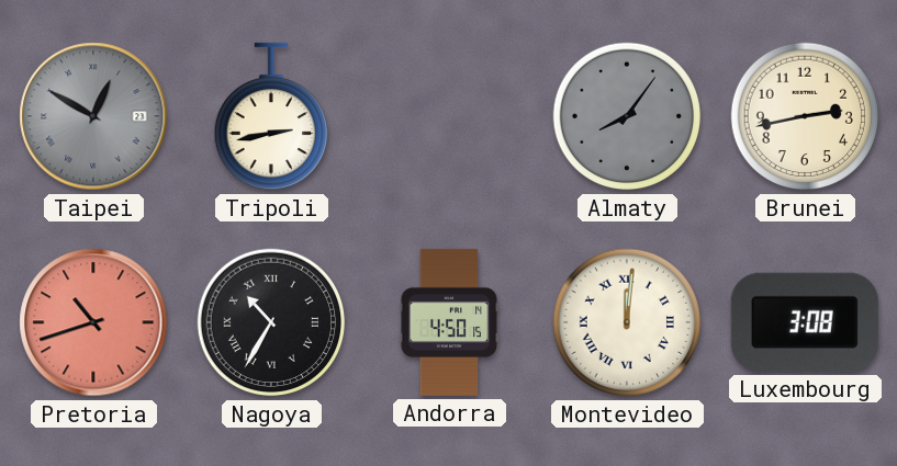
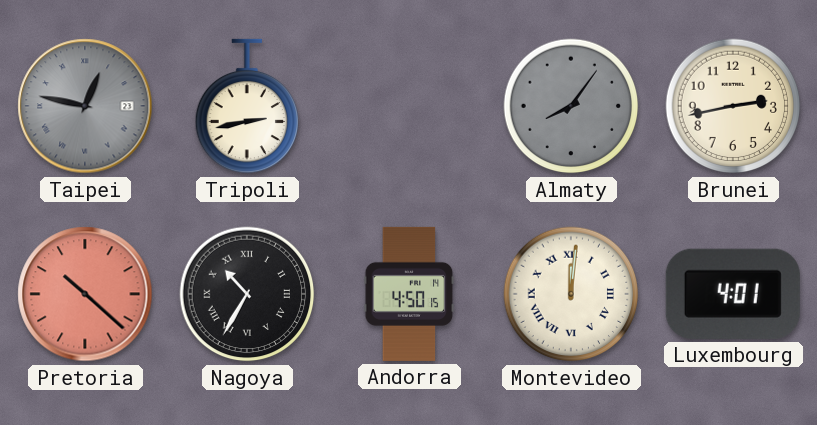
Taipei: 12:50 -> 12:47
Pretoria: 10:42 -> 10:22
Luxembourg: 3:08 -> 4:01
